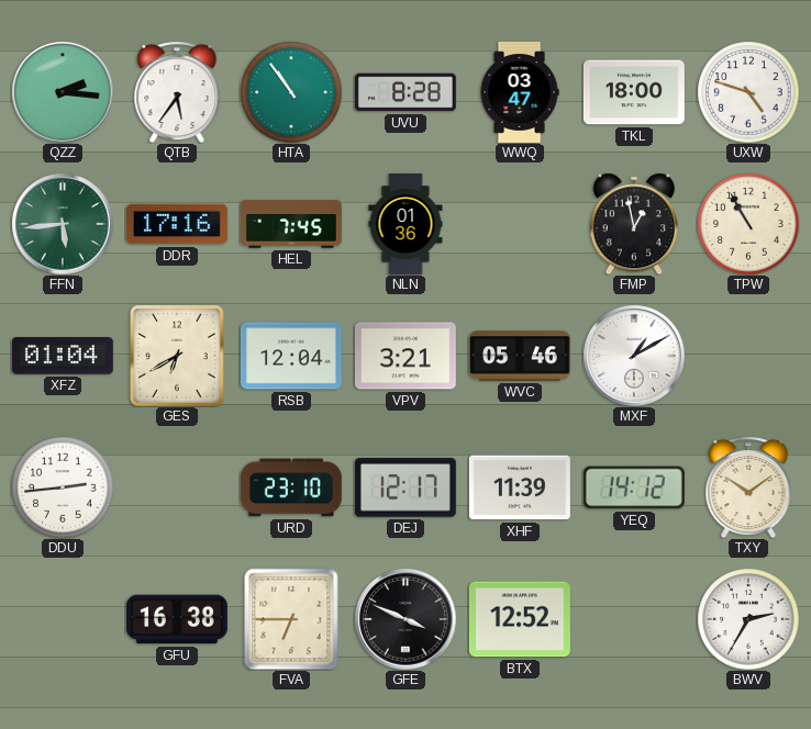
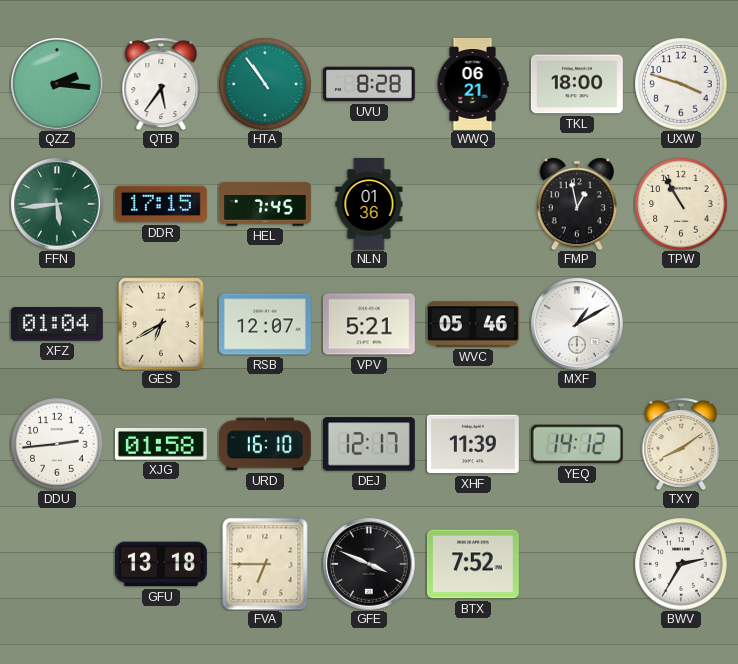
WWQ: 03:47 -> 06:21
UXW: 4:48 -> 3:48
DDR: 17:16 -> 17:15
RSB: 12:04 -> 12:07
VPV: 3:21 -> 5:21
XJG: none -> 01:58
URD: 23:10 -> 16:10
TXY: 10:09 -> 8:09
GFU: 16:38 -> 13:18
BTX: 12:52 -> 7:52
